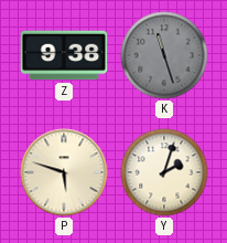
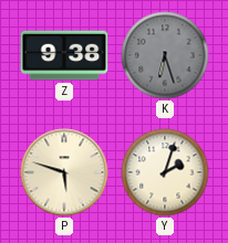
K: 11:27 -> 6:27
